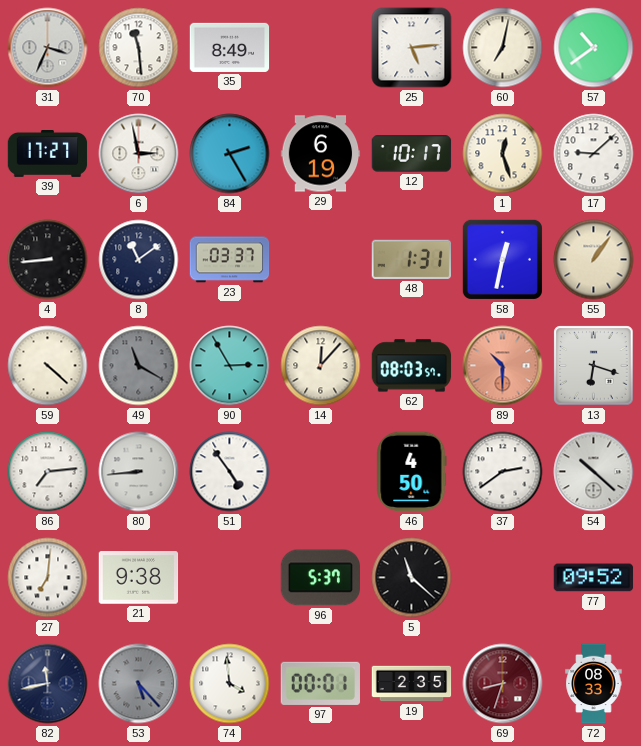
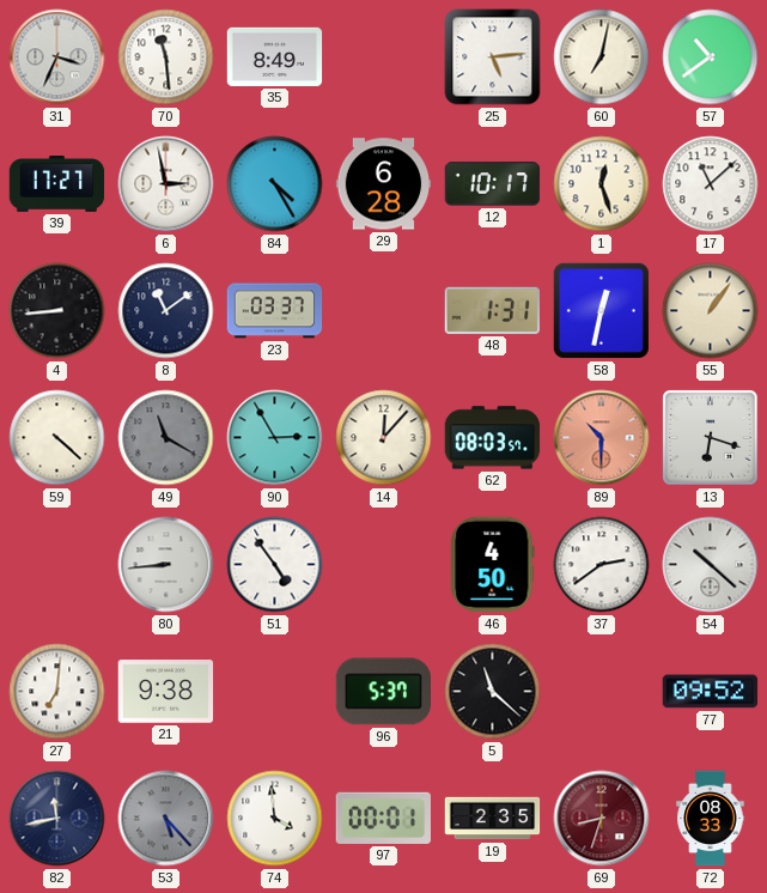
84: 2:25 -> 4:25
29: 6:19 -> 6:28
17: 9:08 -> 11:08
86: 7:14 -> none
